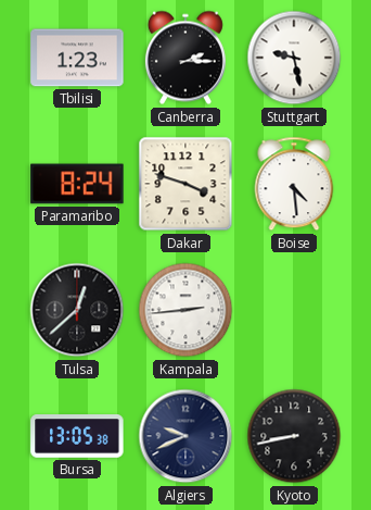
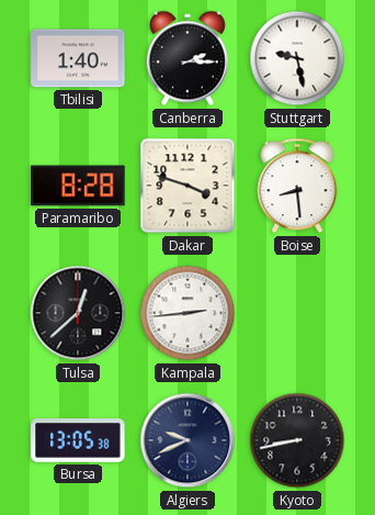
Tbilisi: 1:23 -> 1:40
Paramaribo: 8:24 -> 8:28
Boise: 4:29 -> 8:29
